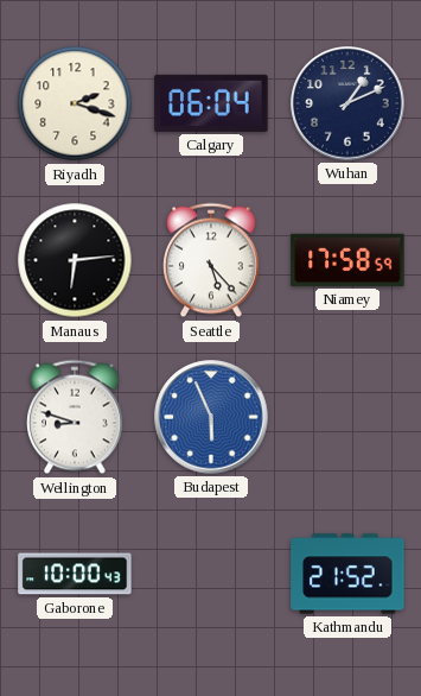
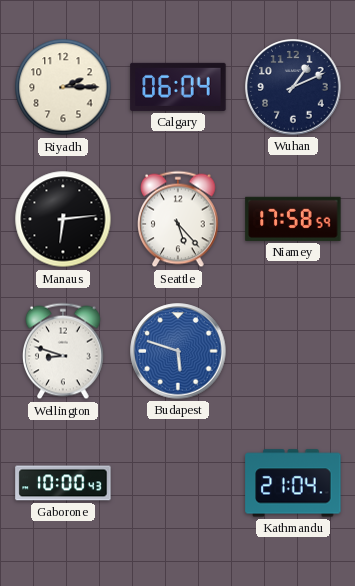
Riyadh: 2:18 -> 2:15
Budapest: 5:56 -> 5:48
Kathmandu: 21:52 -> 21:04
